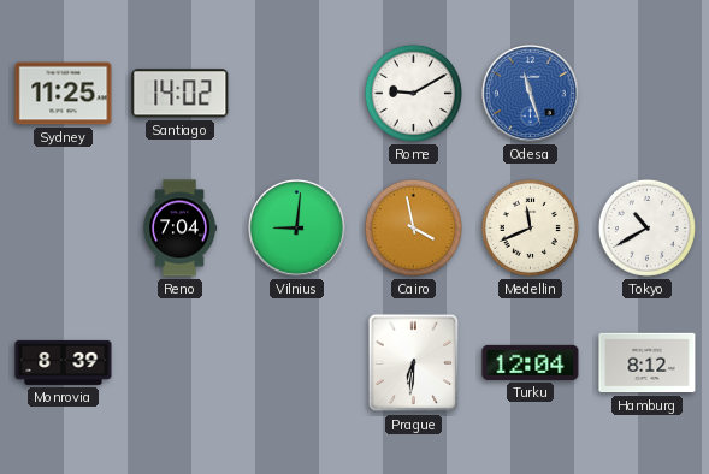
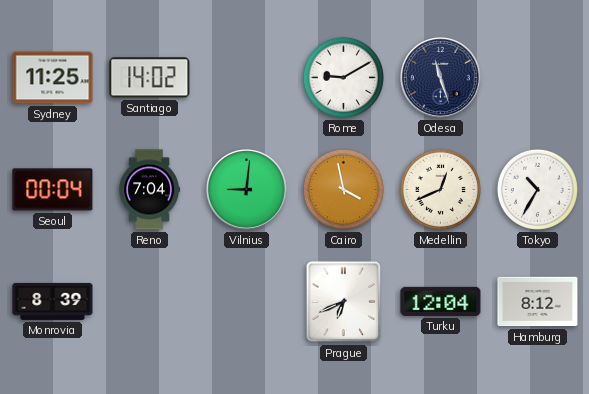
Odesa dial: blue -> navy
Seoul: none -> 00:04
Medellin: 11:41 -> 12:41
Tokyo: 10:40 -> 10:35
Prague: 6:31 -> 6:41
